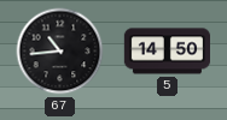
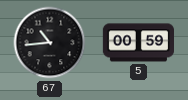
5: 14:50 -> 00:59
